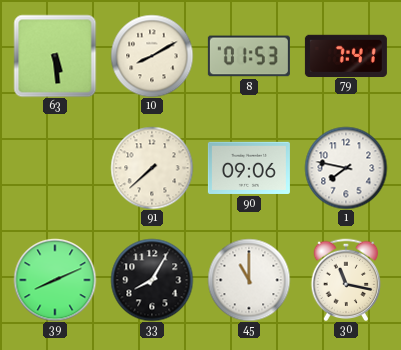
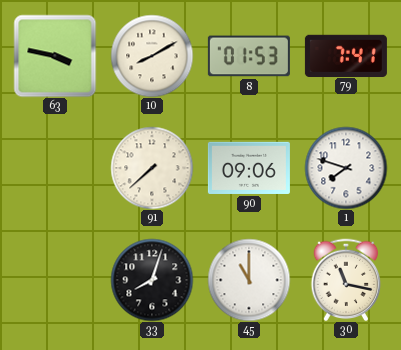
63: 5:29 -> 3:47
1: 7:47 -> 7:48
39: 8:11 -> none
33: 8:05 -> 8:03
